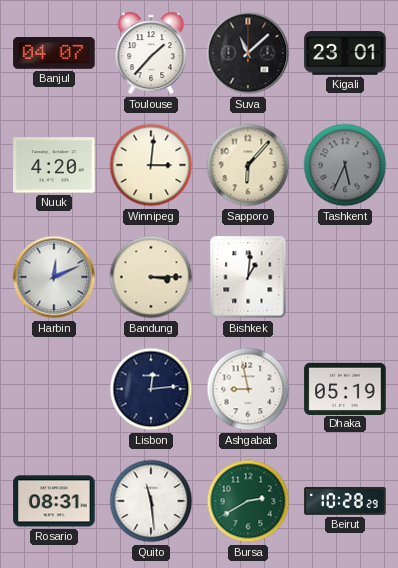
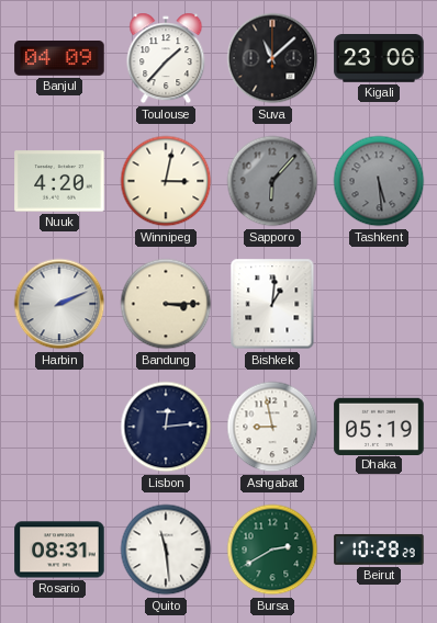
Banjul: 04:07 -> 04:09
Kigali: 23:01 -> 23:06
Winnipeg: 3:01 -> 3:02
Sapporo dial: cream -> grey
Tashkent: 5:34 -> 5:29
Harbin: 12:11 -> 2:11
